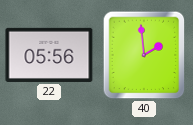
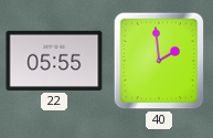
22: 05:56 -> 05:55
